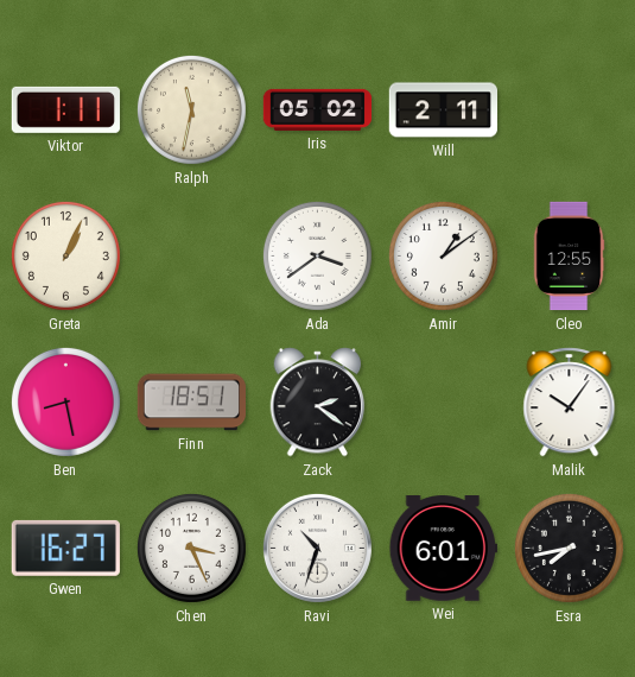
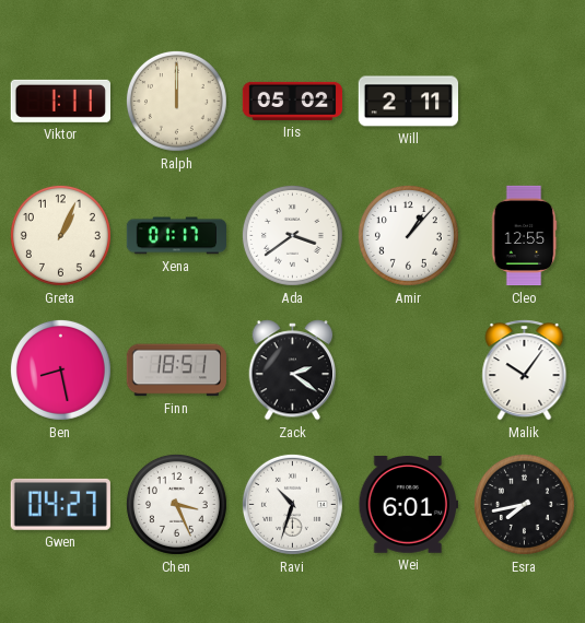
Ralph: 11:32 -> 12:00
Xena: none -> 01:17
Amir: 1:09 -> 1:07
Gwen: 16:27 -> 04:27
